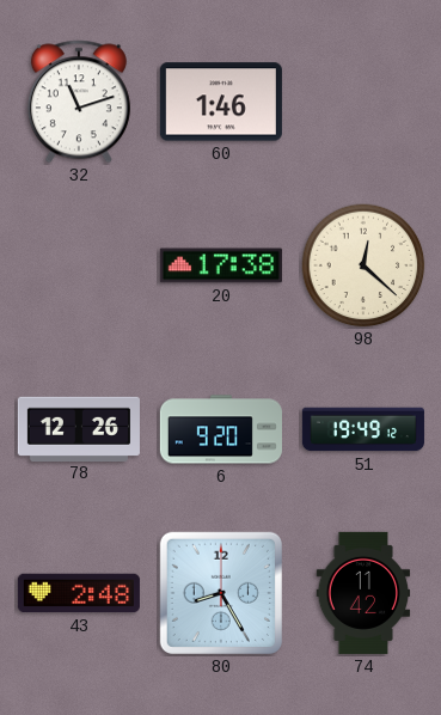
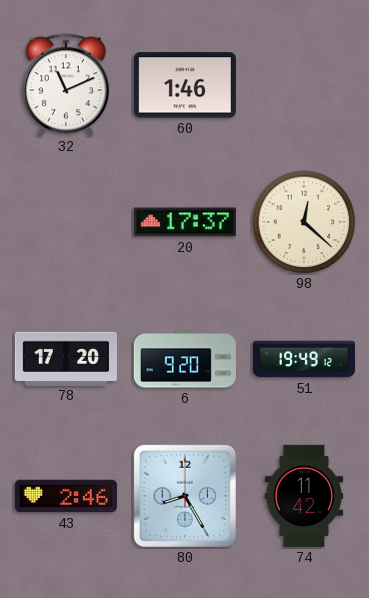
32: 11:12 -> 11:11
20: 17:38 -> 17:37
78: 12:26 -> 17:20
43: 2:48 -> 2:46
